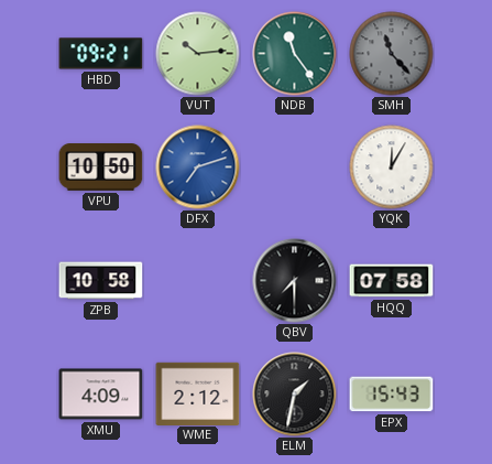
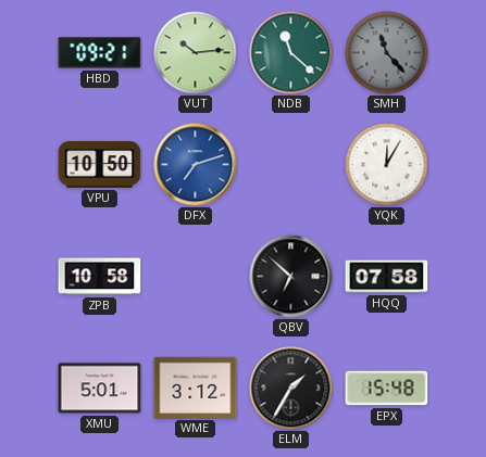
NDB: 11:24 -> 11:22
QBV: 7:30 -> 6:52
XMU: 4:09 -> 5:01
WME: 2:12 -> 3:12
ELM: 1:32 -> 1:35
EPX: 15:43 -> 15:48
